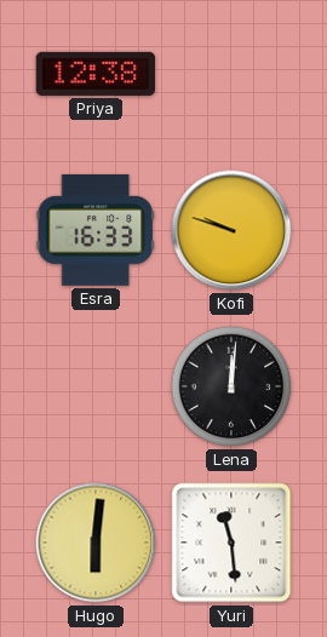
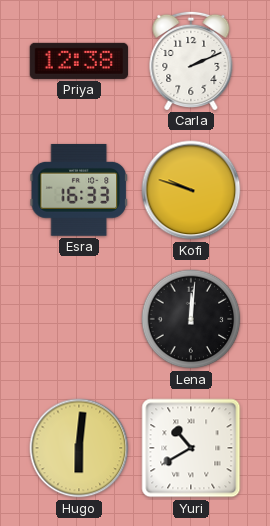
Carla: none -> 2:11
Yuri: 11:29 -> 10:40
